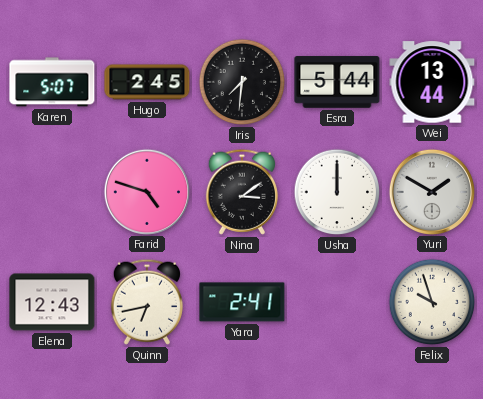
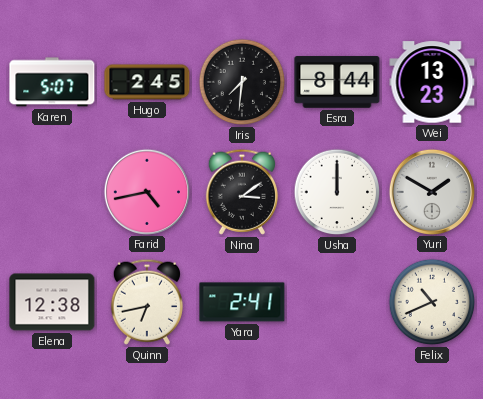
Esra: 5:44 -> 8:44
Wei: 13:44 -> 13:23
Farid: 4:48 -> 4:43
Elena: 12:43 -> 12:38
Felix: 9:57 -> 10:41
